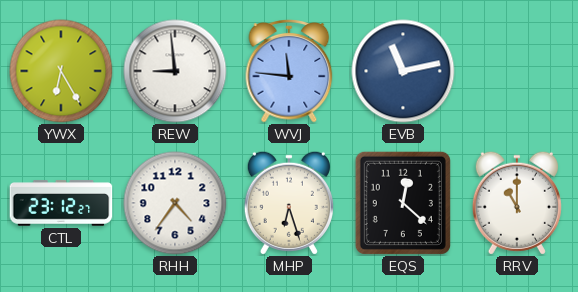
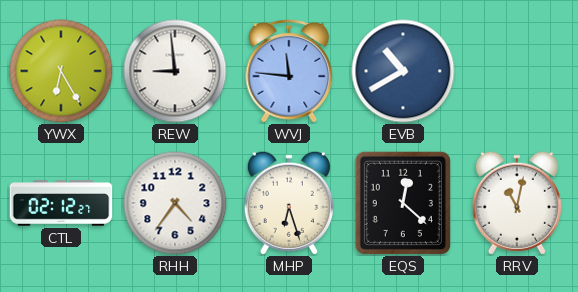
EVB: 11:13 -> 10:40
CTL: 23:12 -> 02:12
RRV: 11:00 -> 11:02
